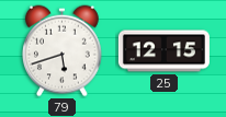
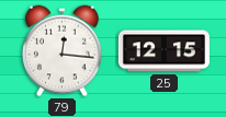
79: 5:42 -> 12:16
